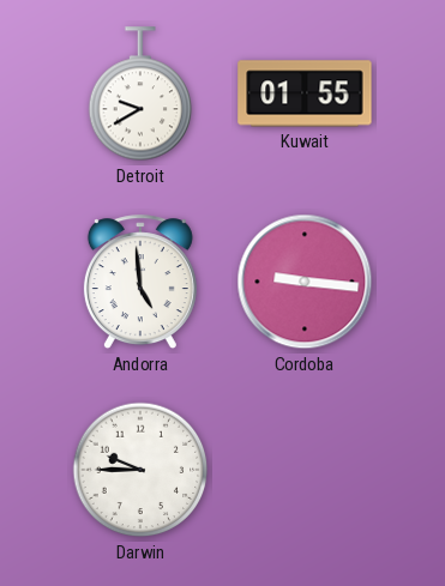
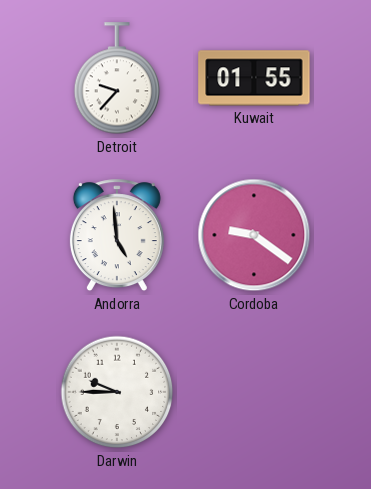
Detroit: 9:40 -> 9:37
Cordoba: 9:16 -> 9:21
